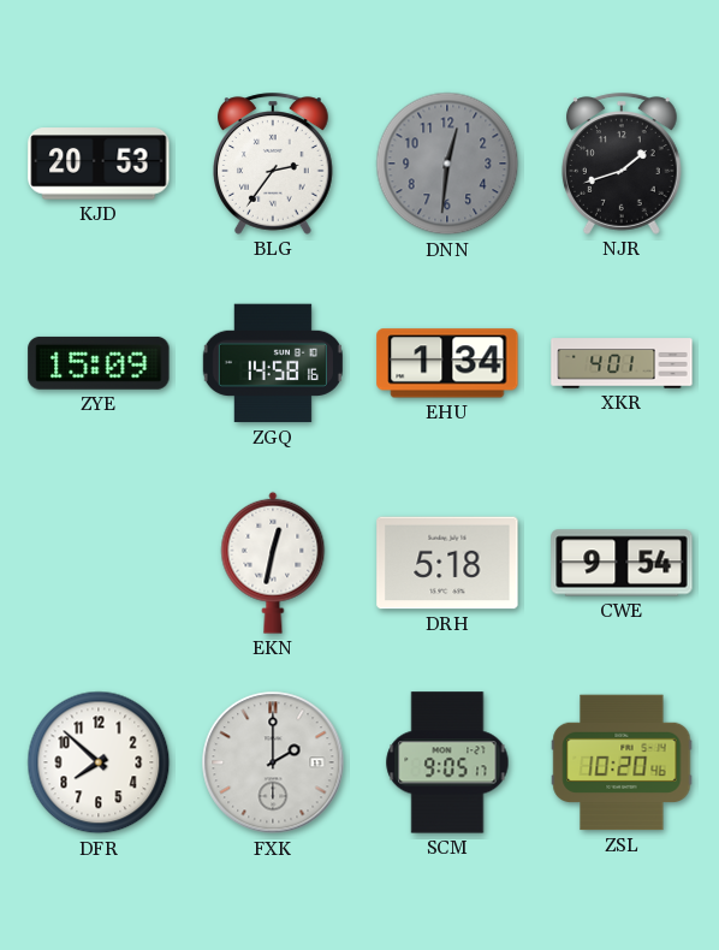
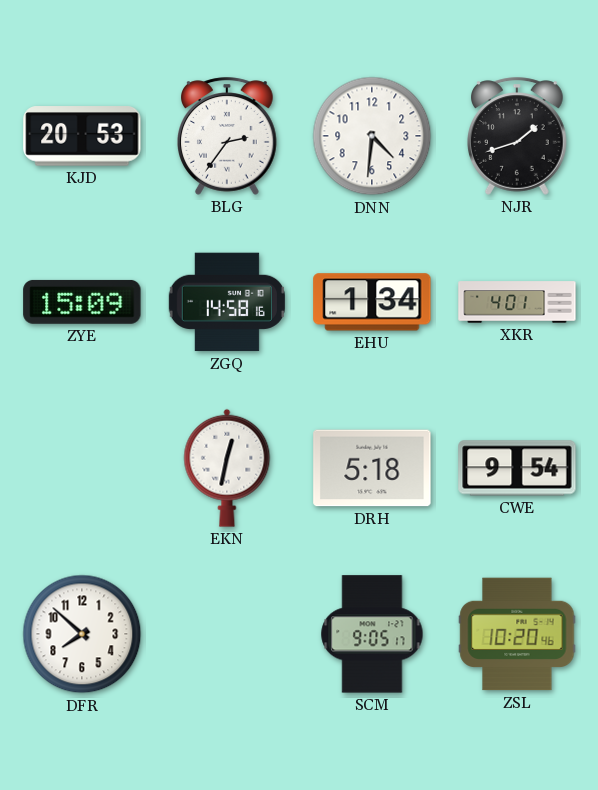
DNN: 12:31 -> 4:31
DNN dial: grey -> white
FXK: 2:00 -> none
